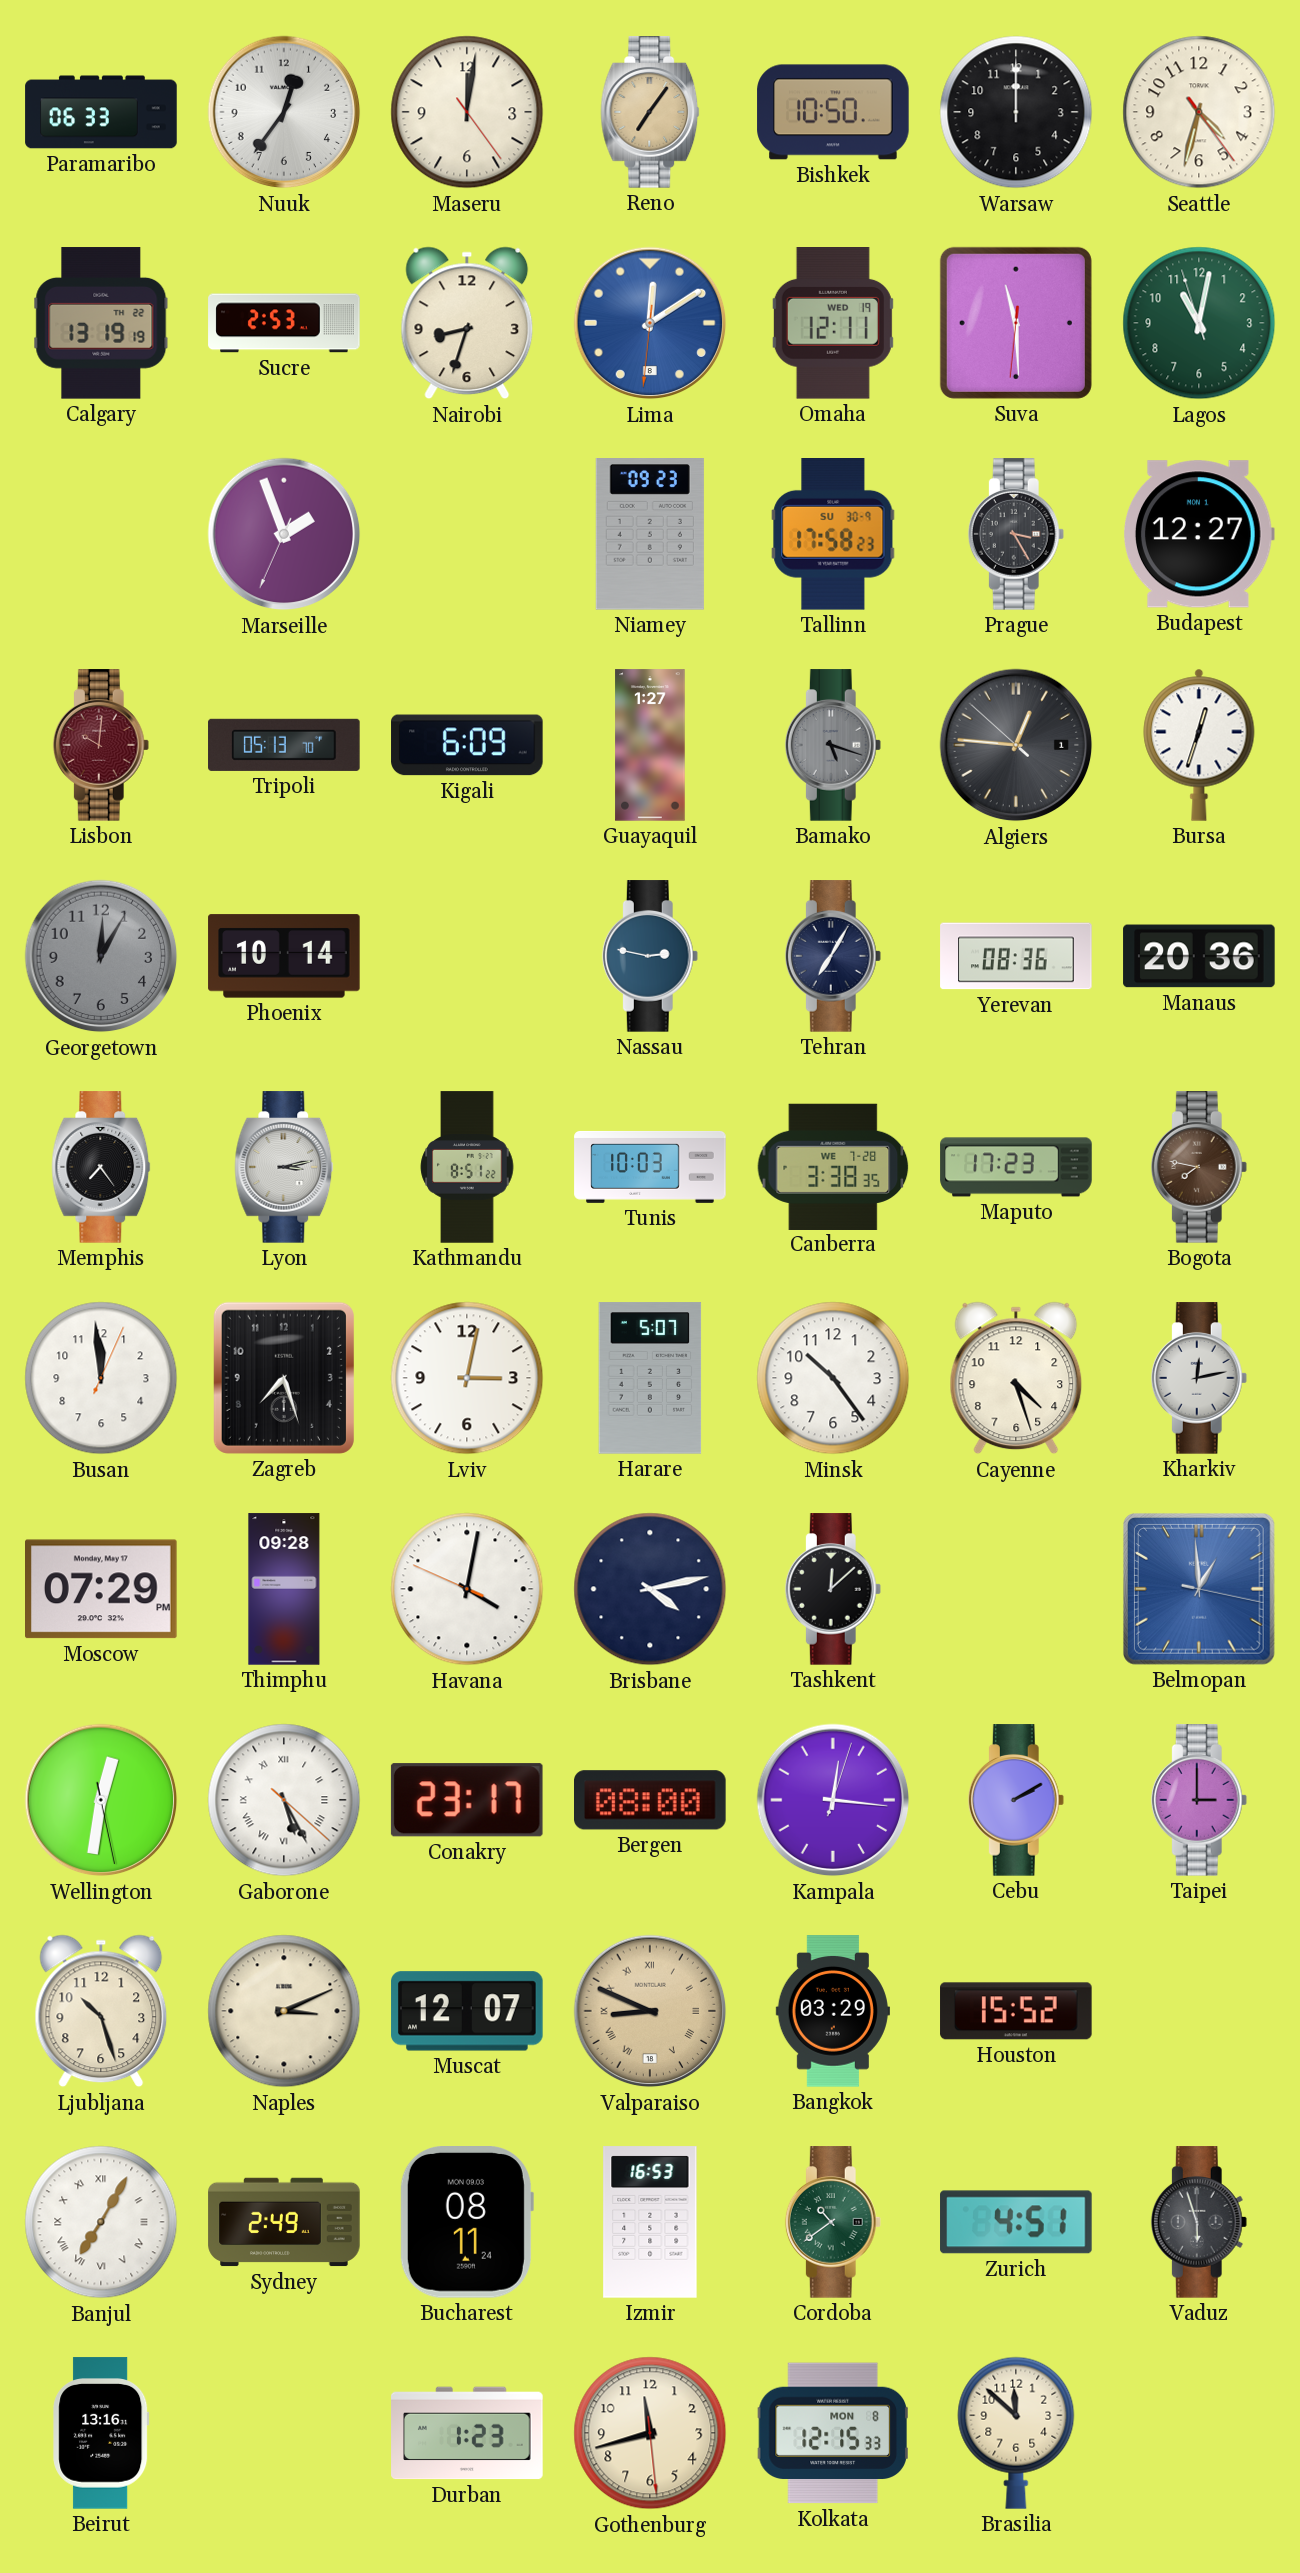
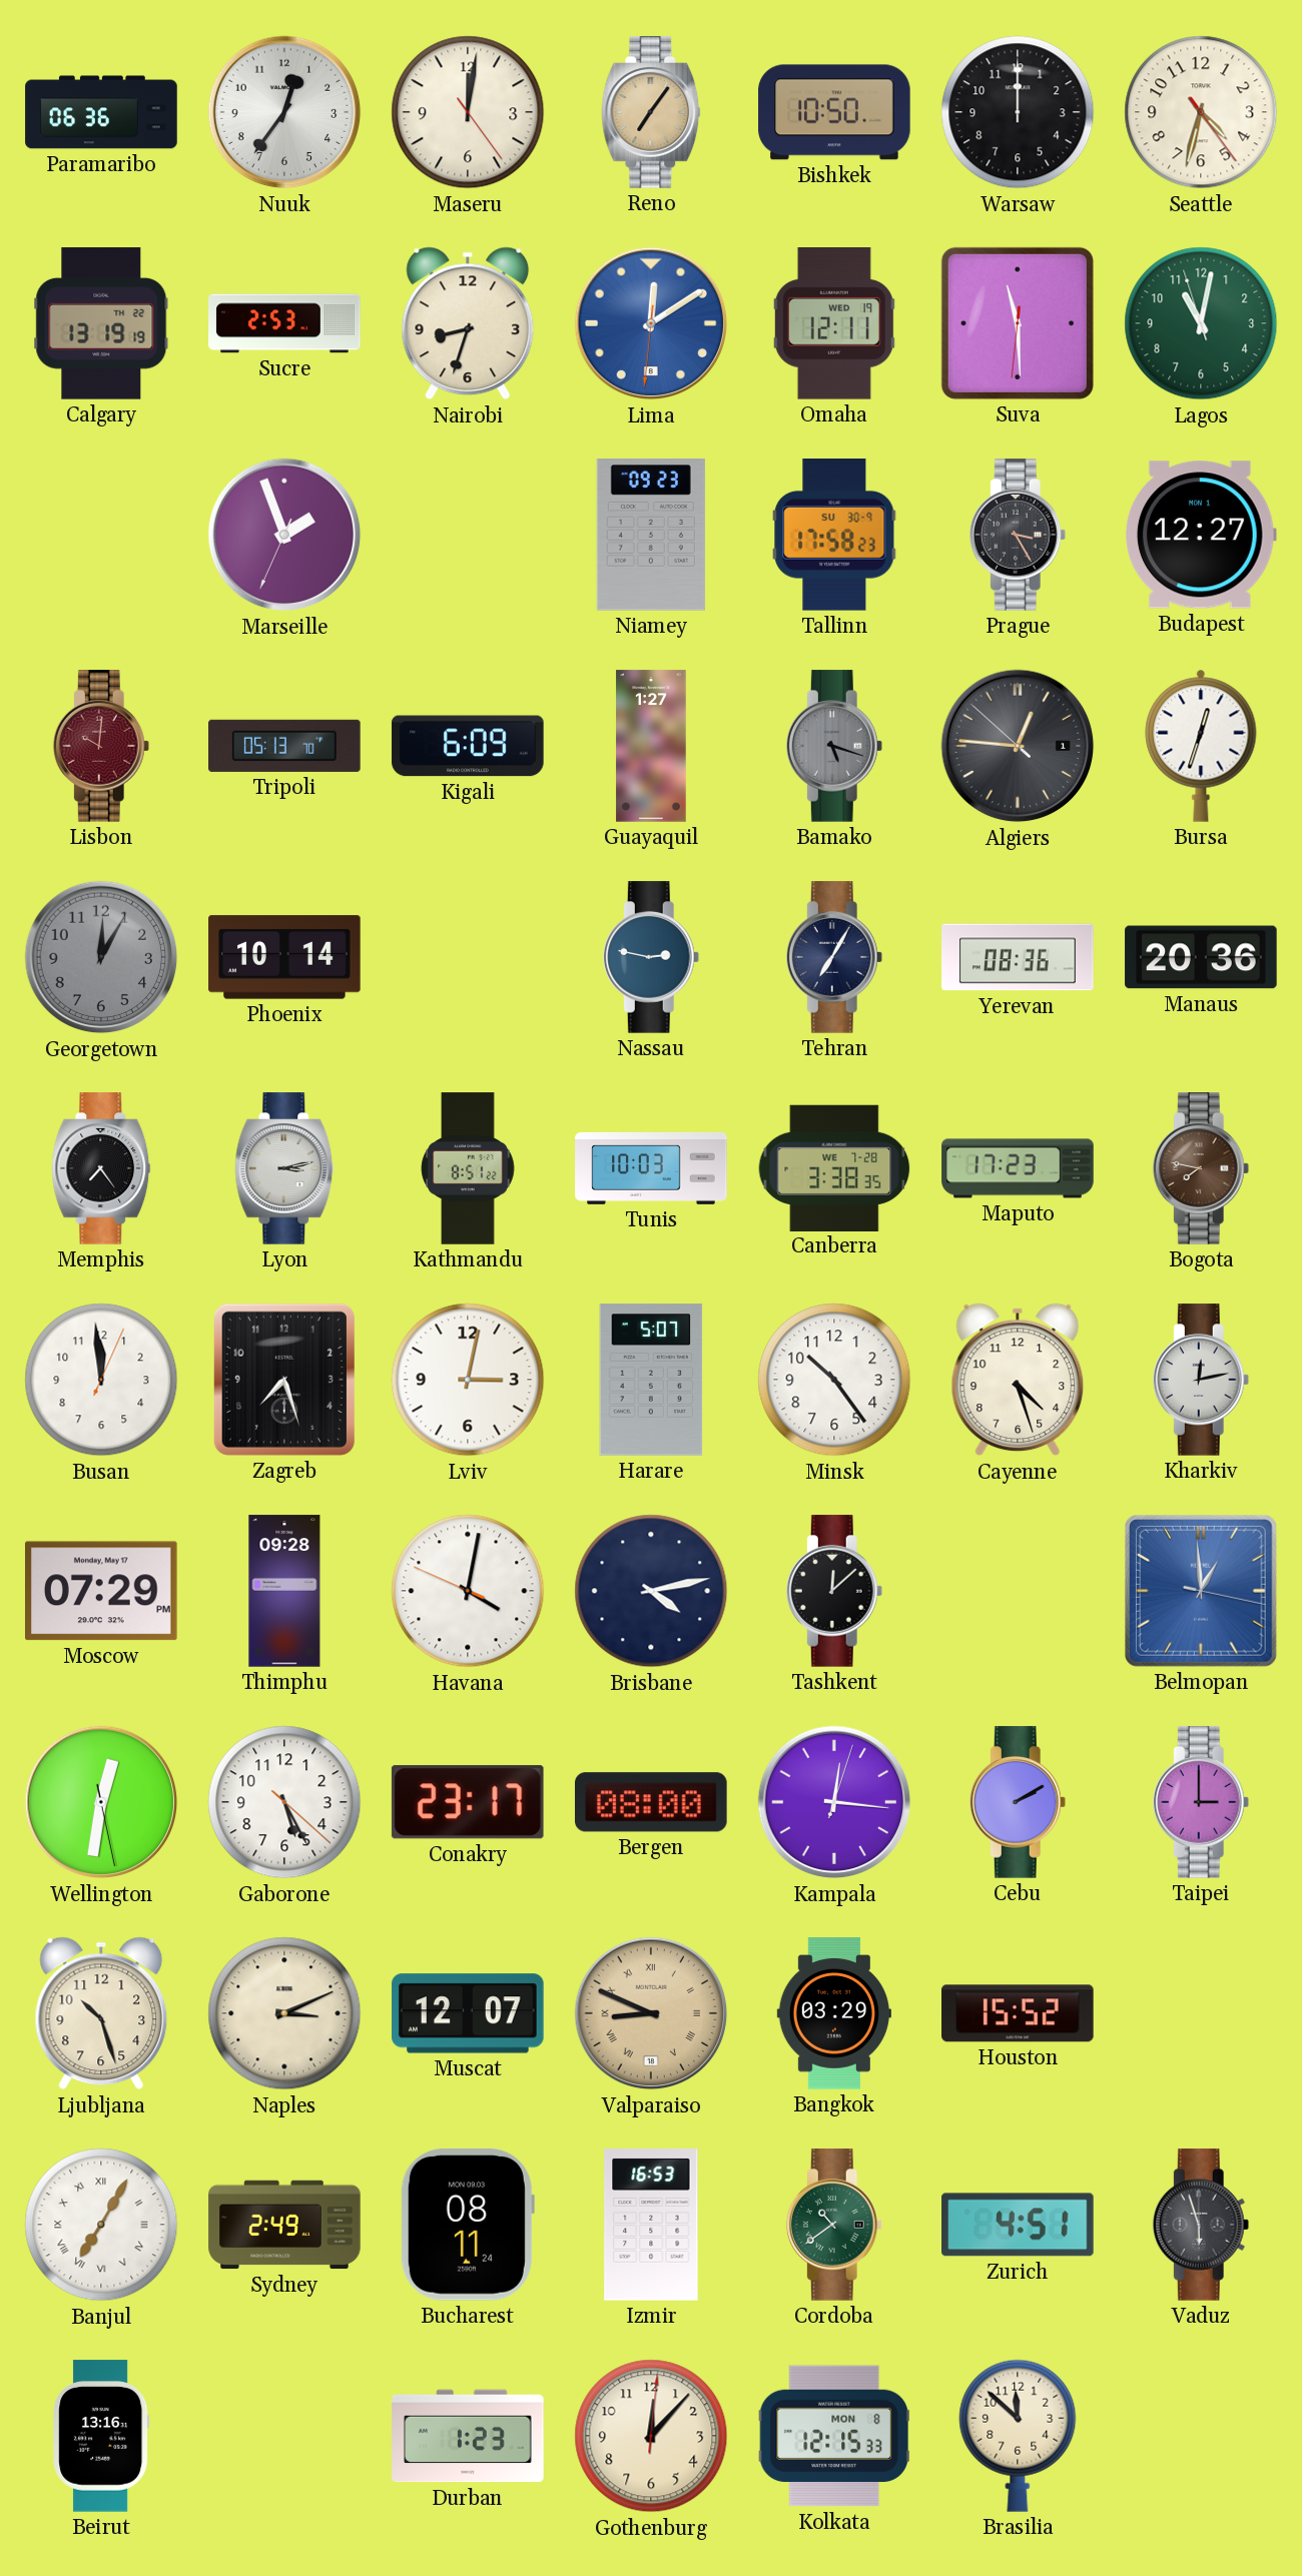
Paramaribo: 06:33 -> 06:36
Gaborone numerals: Roman -> Arabic
Gothenburg: 11:42 -> 12:07
